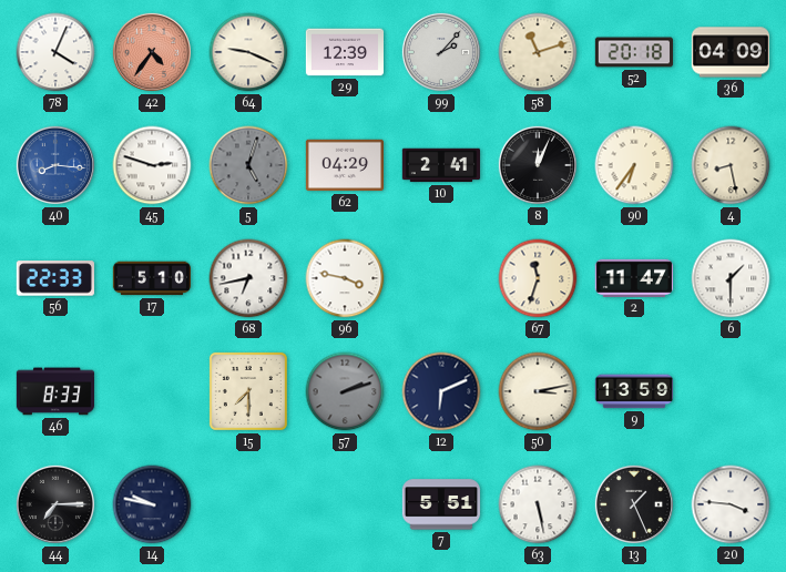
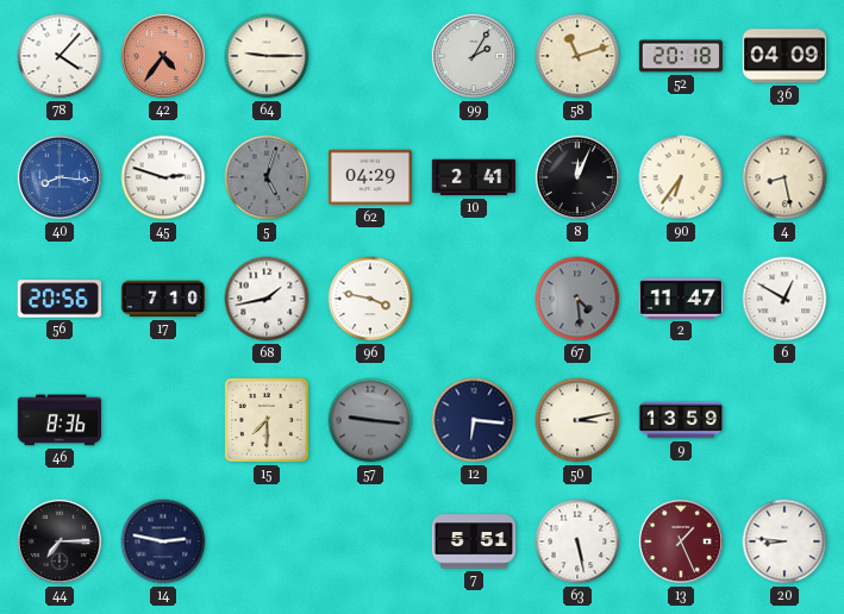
78: 4:04 -> 4:07
64: 9:19 -> 9:15
29: 12:39 -> none
99: 2:07 -> 2:05
56: 22:33 -> 20:56
17: 5:10 -> 7:10
68: 6:43 -> 1:43
67: 11:33 -> 4:29
67 dial: cream -> grey
6: 1:30 -> 12:50
46: 8:33 -> 8:36
57: 2:12 -> 9:16
12: 6:11 -> 6:16
14: 9:47 -> 2:47
13 dial: black -> burgundy
20: 3:46 -> 8:46
